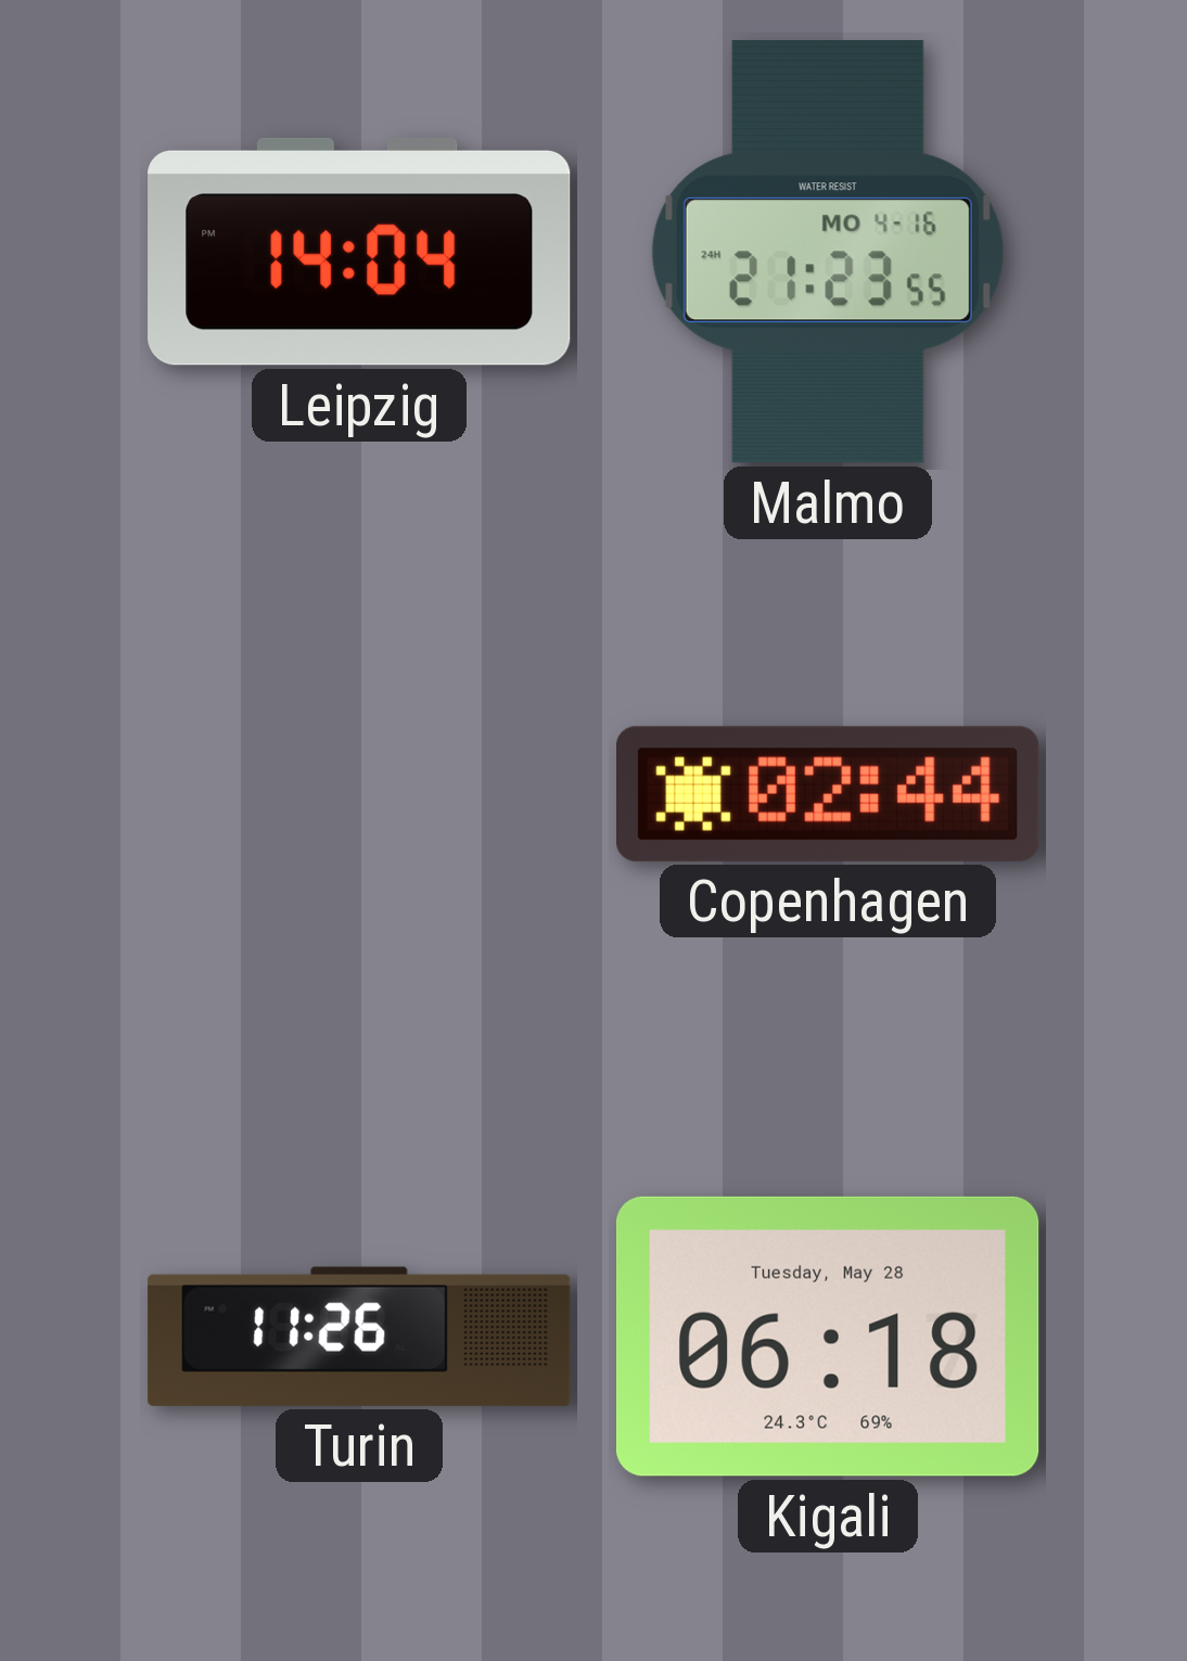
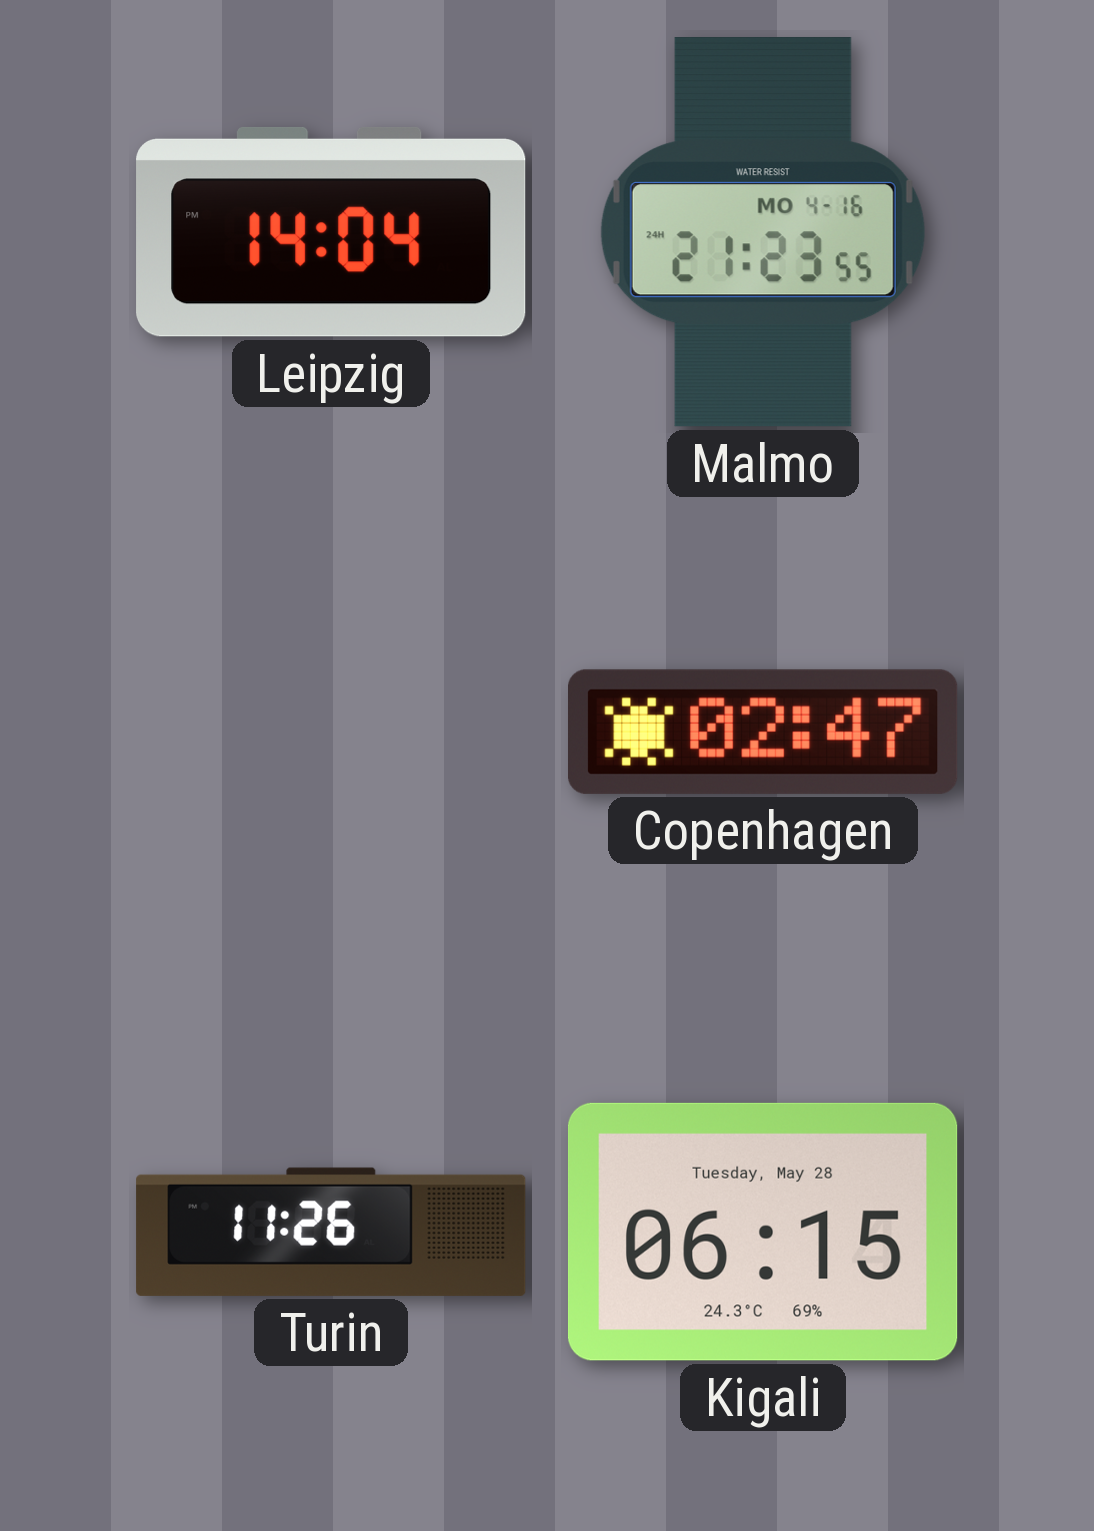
Copenhagen: 02:44 -> 02:47
Kigali: 06:18 -> 06:15
